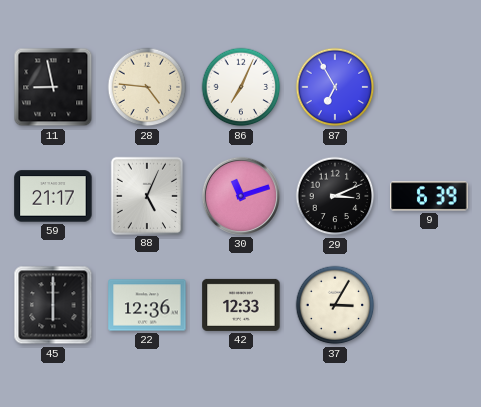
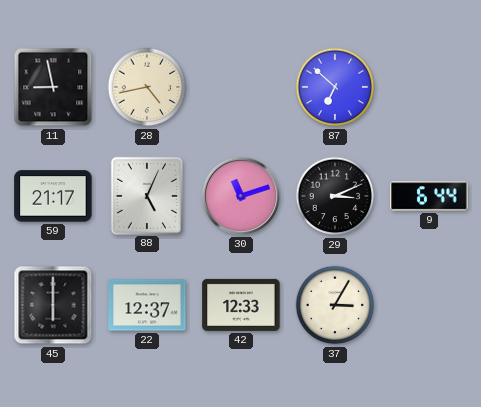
28: 4:46 -> 4:43
86: 7:04 -> none
87: 6:55 -> 6:52
9: 6:39 -> 6:44
22: 12:36 -> 12:37
